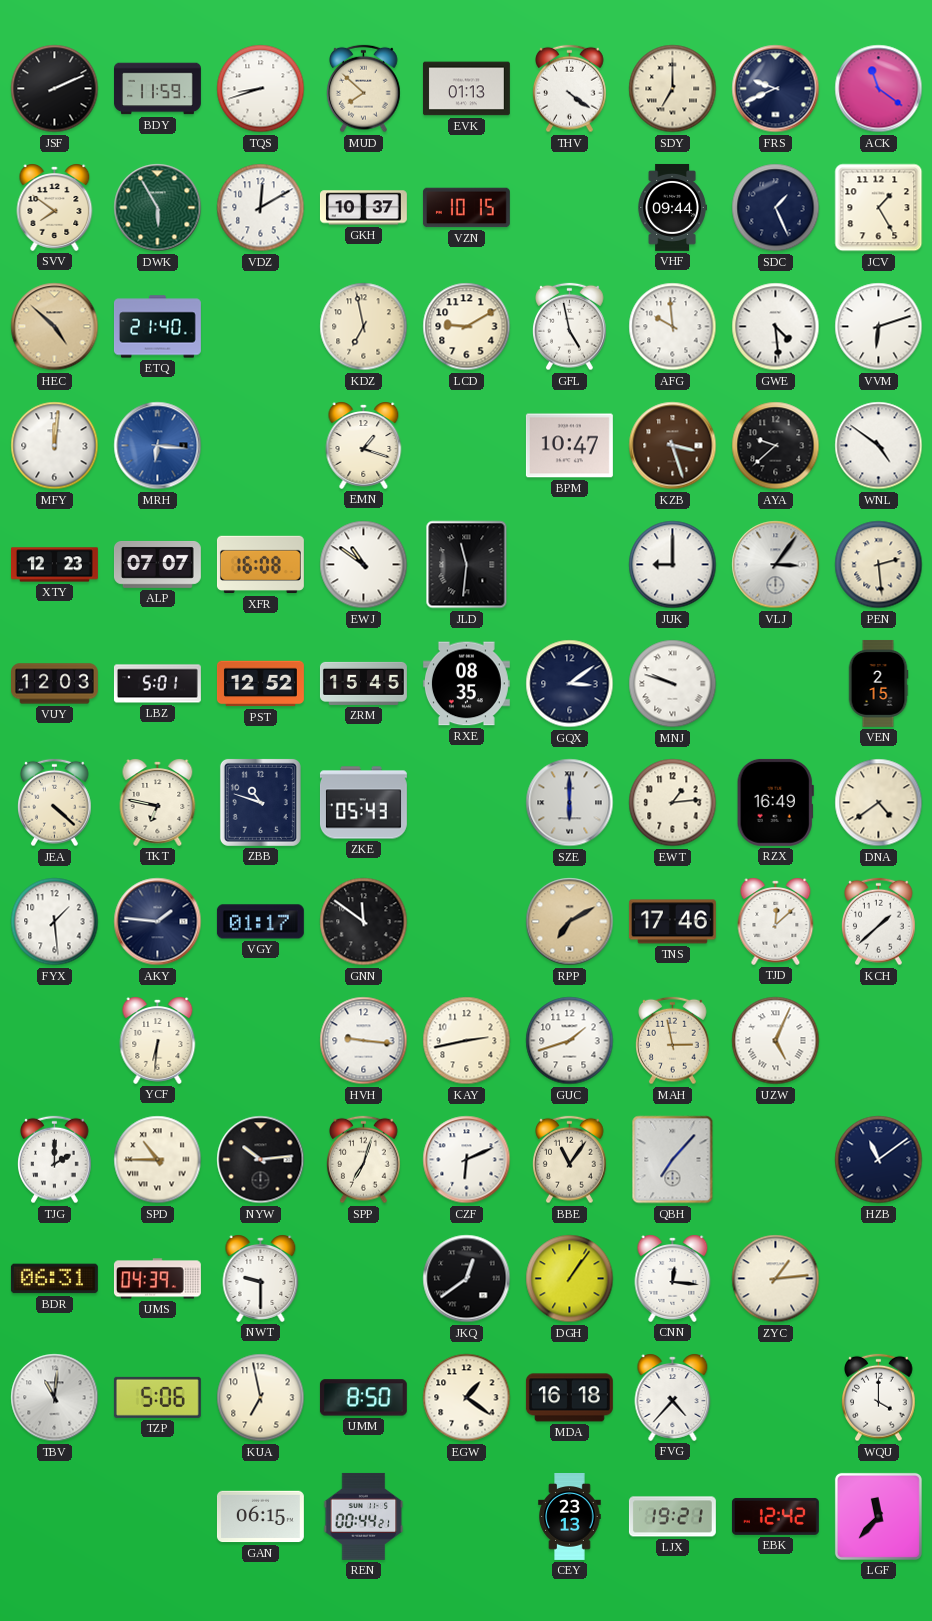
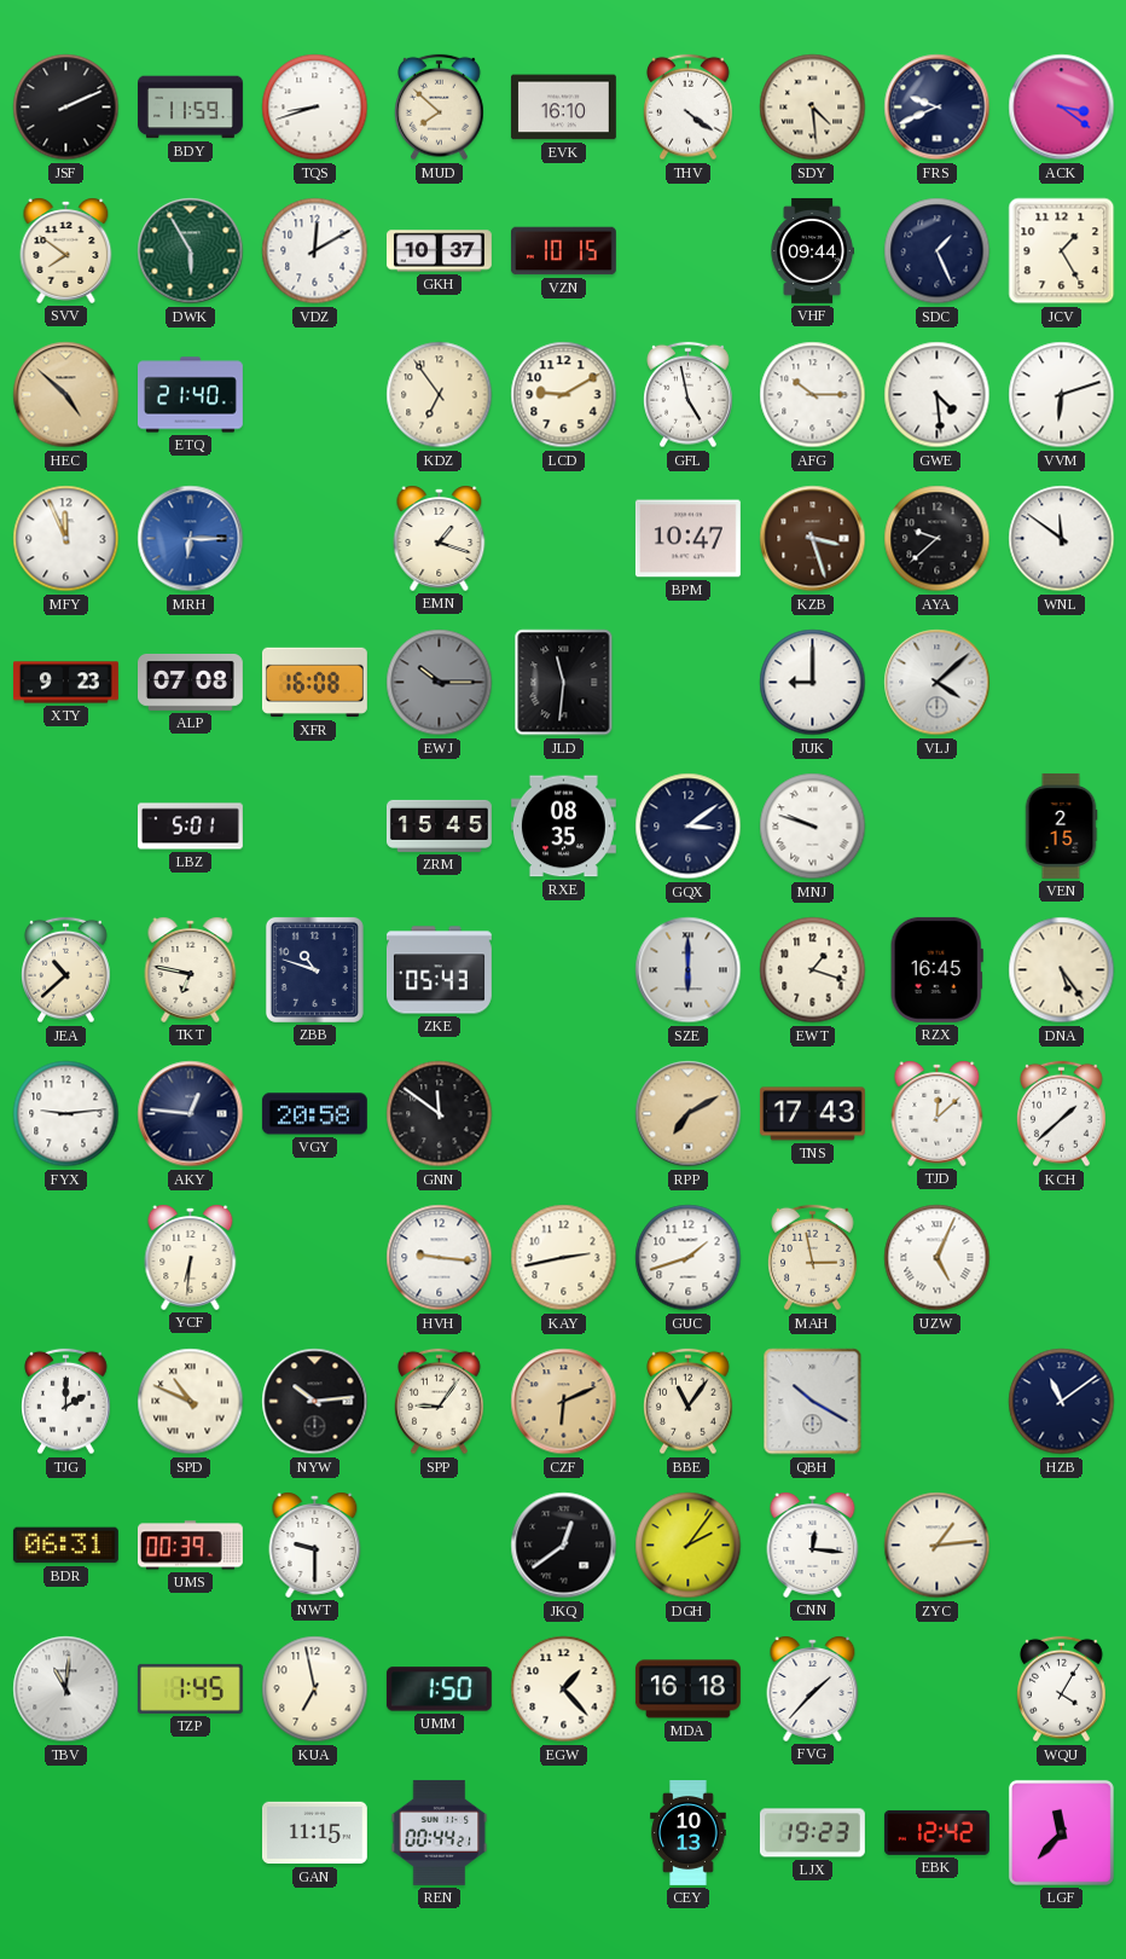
EVK: 01:13 -> 16:10
SDY: 7:00 -> 4:29
ACK: 11:21 -> 3:21
KDZ: 6:58 -> 6:54
AFG: 9:59 -> 10:15
MFY: 12:01 -> 11:56
MRH: 6:16 -> 6:15
WNL: 4:51 -> 11:51
XTY: 12:23 -> 9:23
ALP: 07:07 -> 07:08
EWJ: 10:51 -> 10:15
EWJ dial: white -> grey
VLJ: 3:06 -> 4:08
PEN: 2:29 -> none
VUY: 12:03 -> none
PST: 12:52 -> none
JEA: 4:22 -> 10:38
EWT: 1:14 -> 1:18
RZX: 16:49 -> 16:45
DNA: 4:39 -> 5:24
FYX: 1:29 -> 9:14
AKY: 1:46 -> 12:46
VGY: 01:17 -> 20:58
TNS: 17:46 -> 17:43
SPD: 10:45 -> 10:49
SPP: 7:03 -> 9:06
CZF dial: white -> champagne
QBH: 7:07 -> 10:20
UMS: 04:39 -> 00:39
DGH: 1:06 -> 2:06
TZP: 5:06 -> 1:45
UMM: 8:50 -> 1:50
EGW: 1:21 -> 1:23
FVG: 4:37 -> 1:37
WQU: 4:00 -> 4:05
GAN: 06:15 -> 11:15
CEY: 23:13 -> 10:13
LJX: 19:21 -> 19:23
